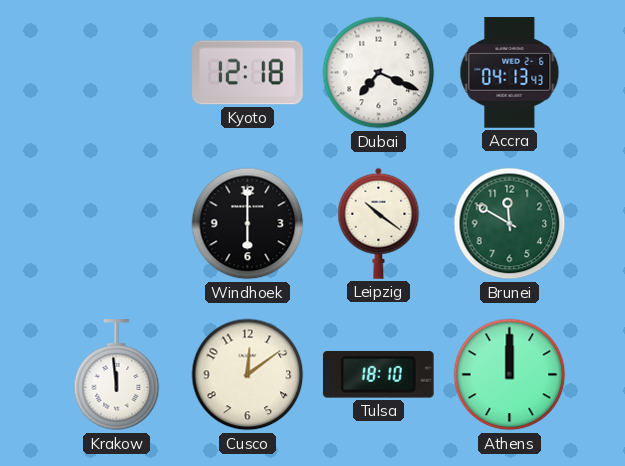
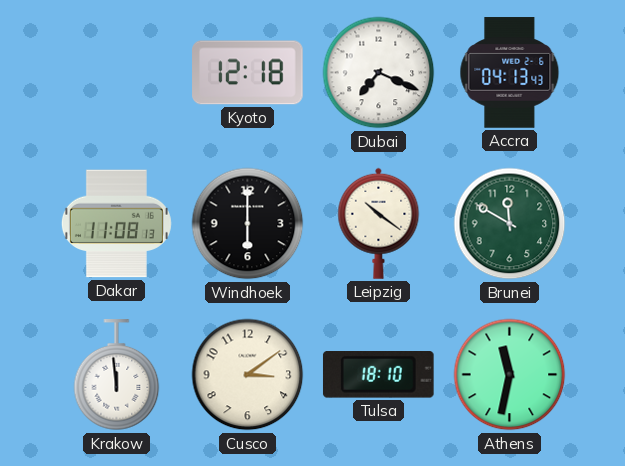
Dakar: none -> 11:08
Cusco: 12:09 -> 3:09
Athens: 12:00 -> 11:32
